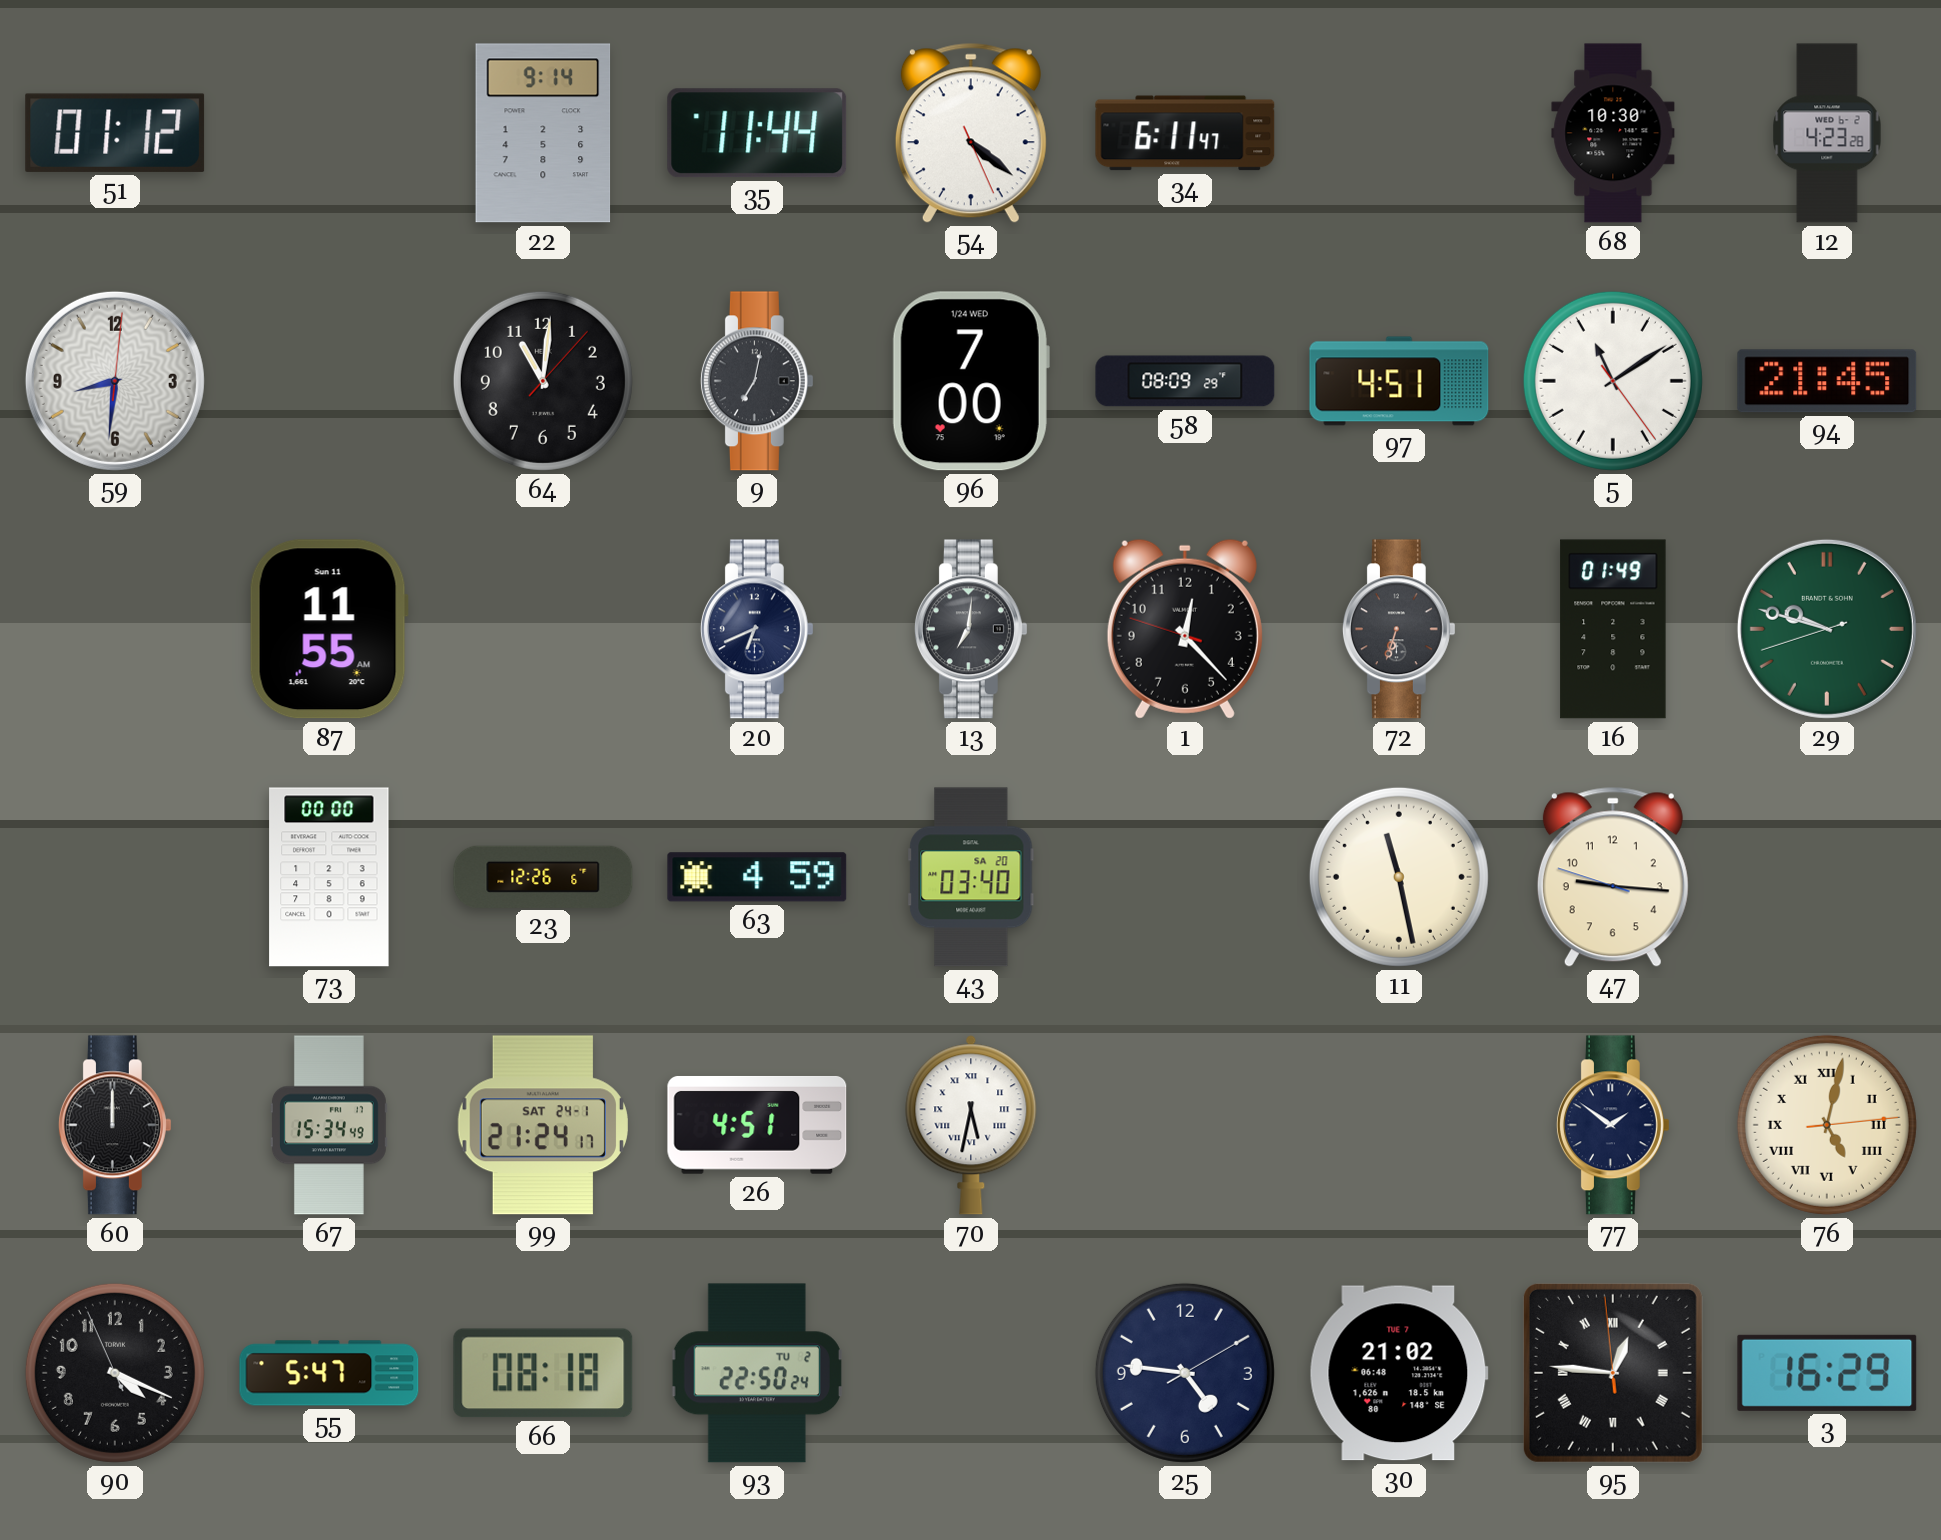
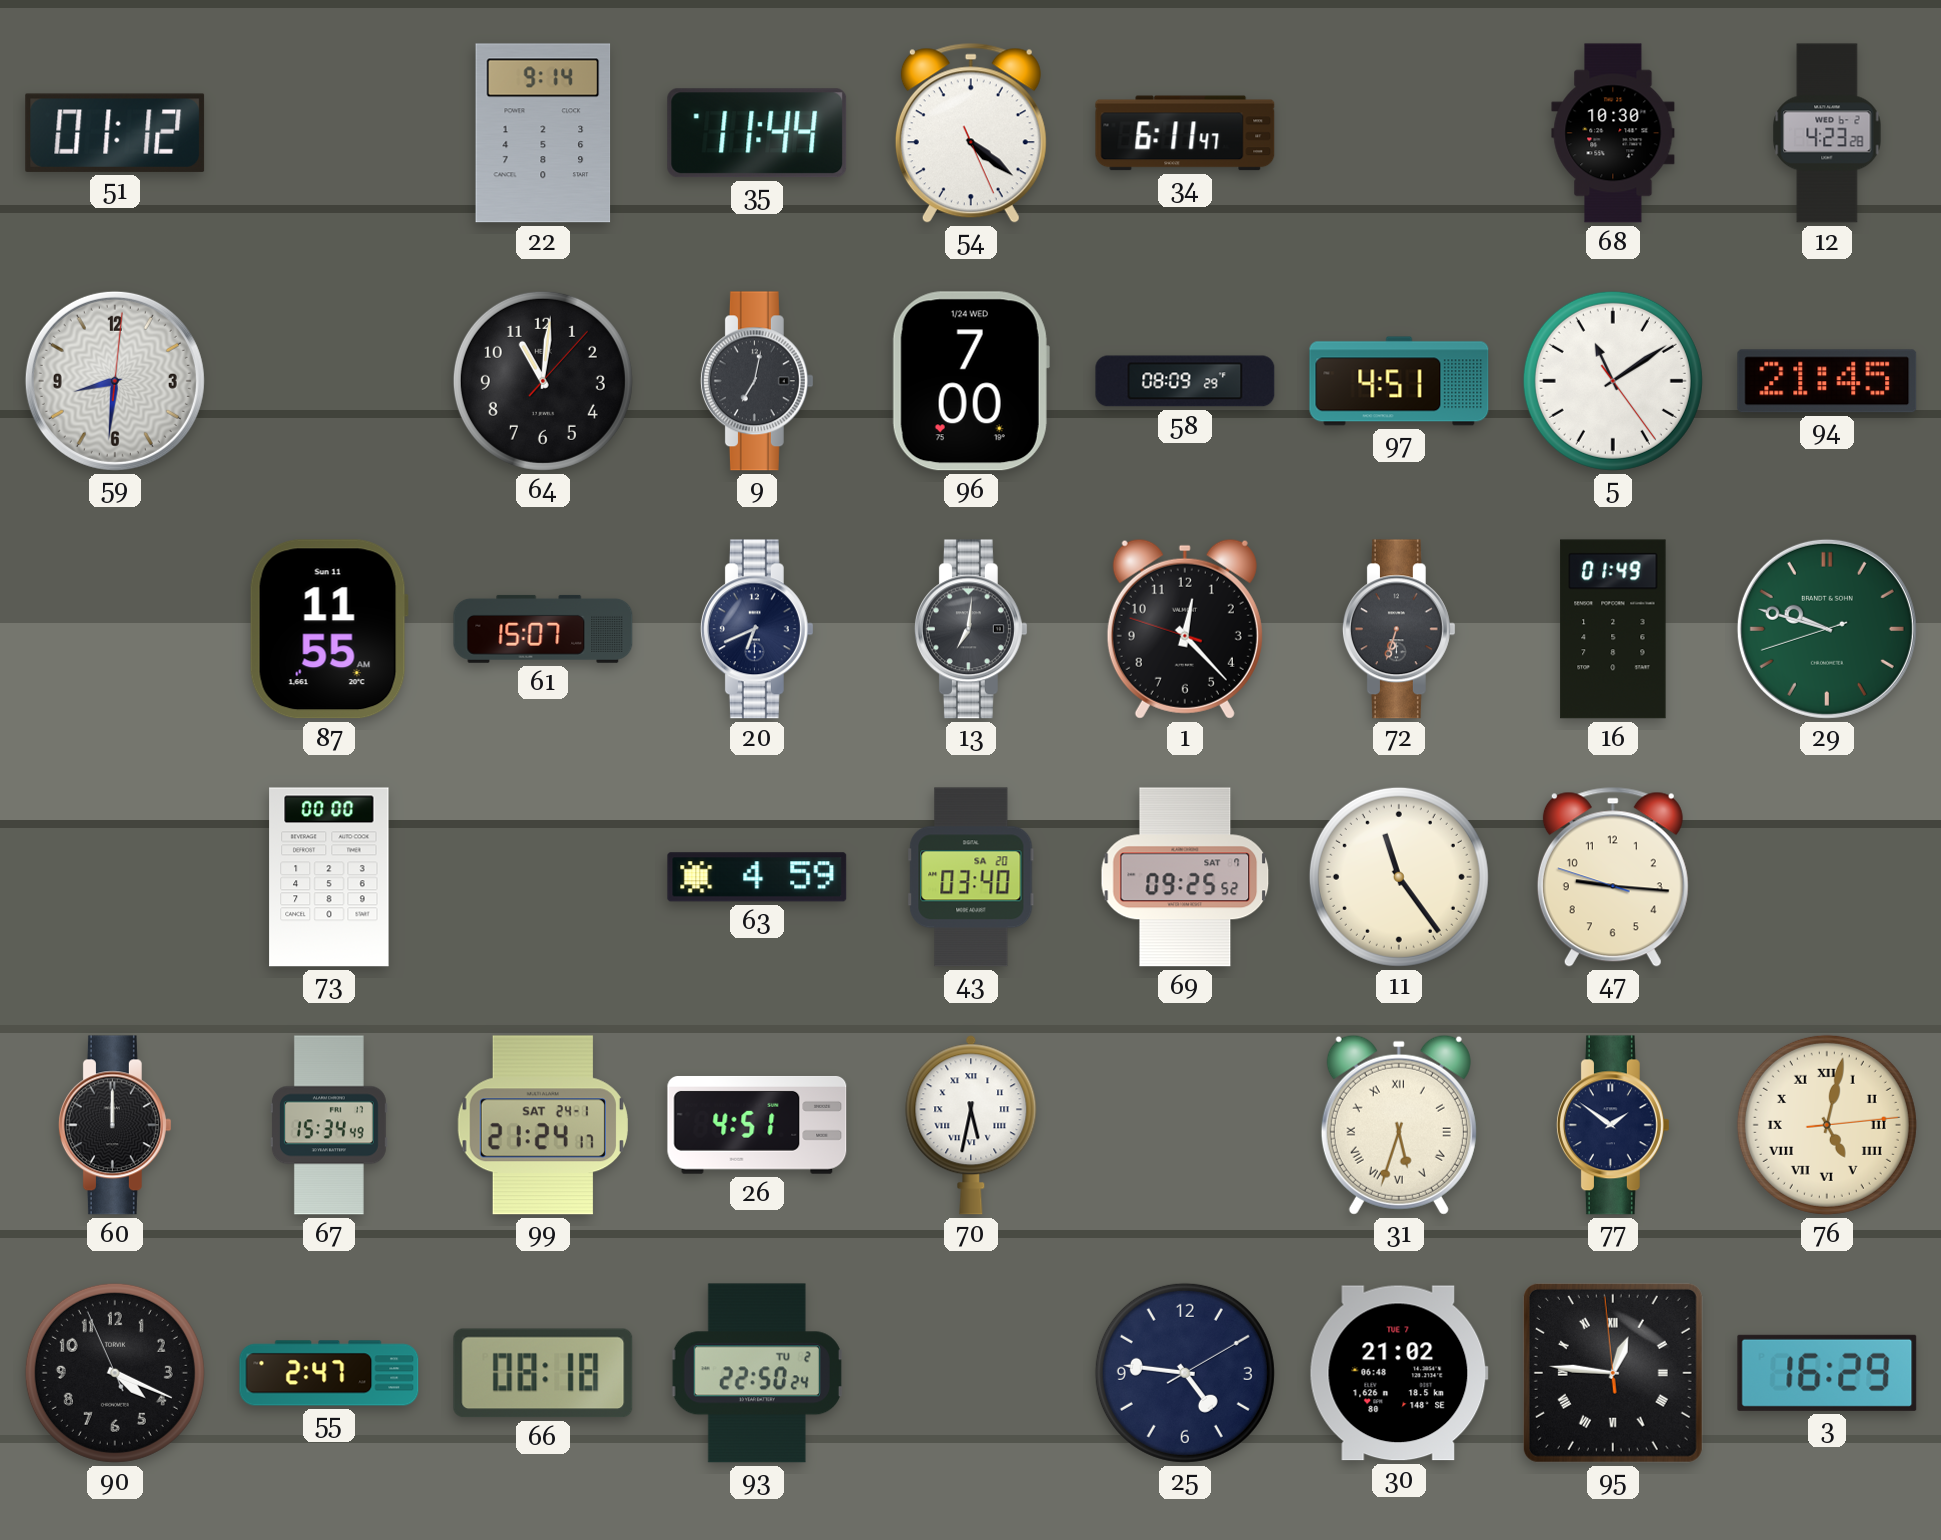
61: none -> 15:07
23: 12:26 -> none
69: none -> 09:25
11: 11:28 -> 11:24
31: none -> 5:33
55: 5:47 -> 2:47
